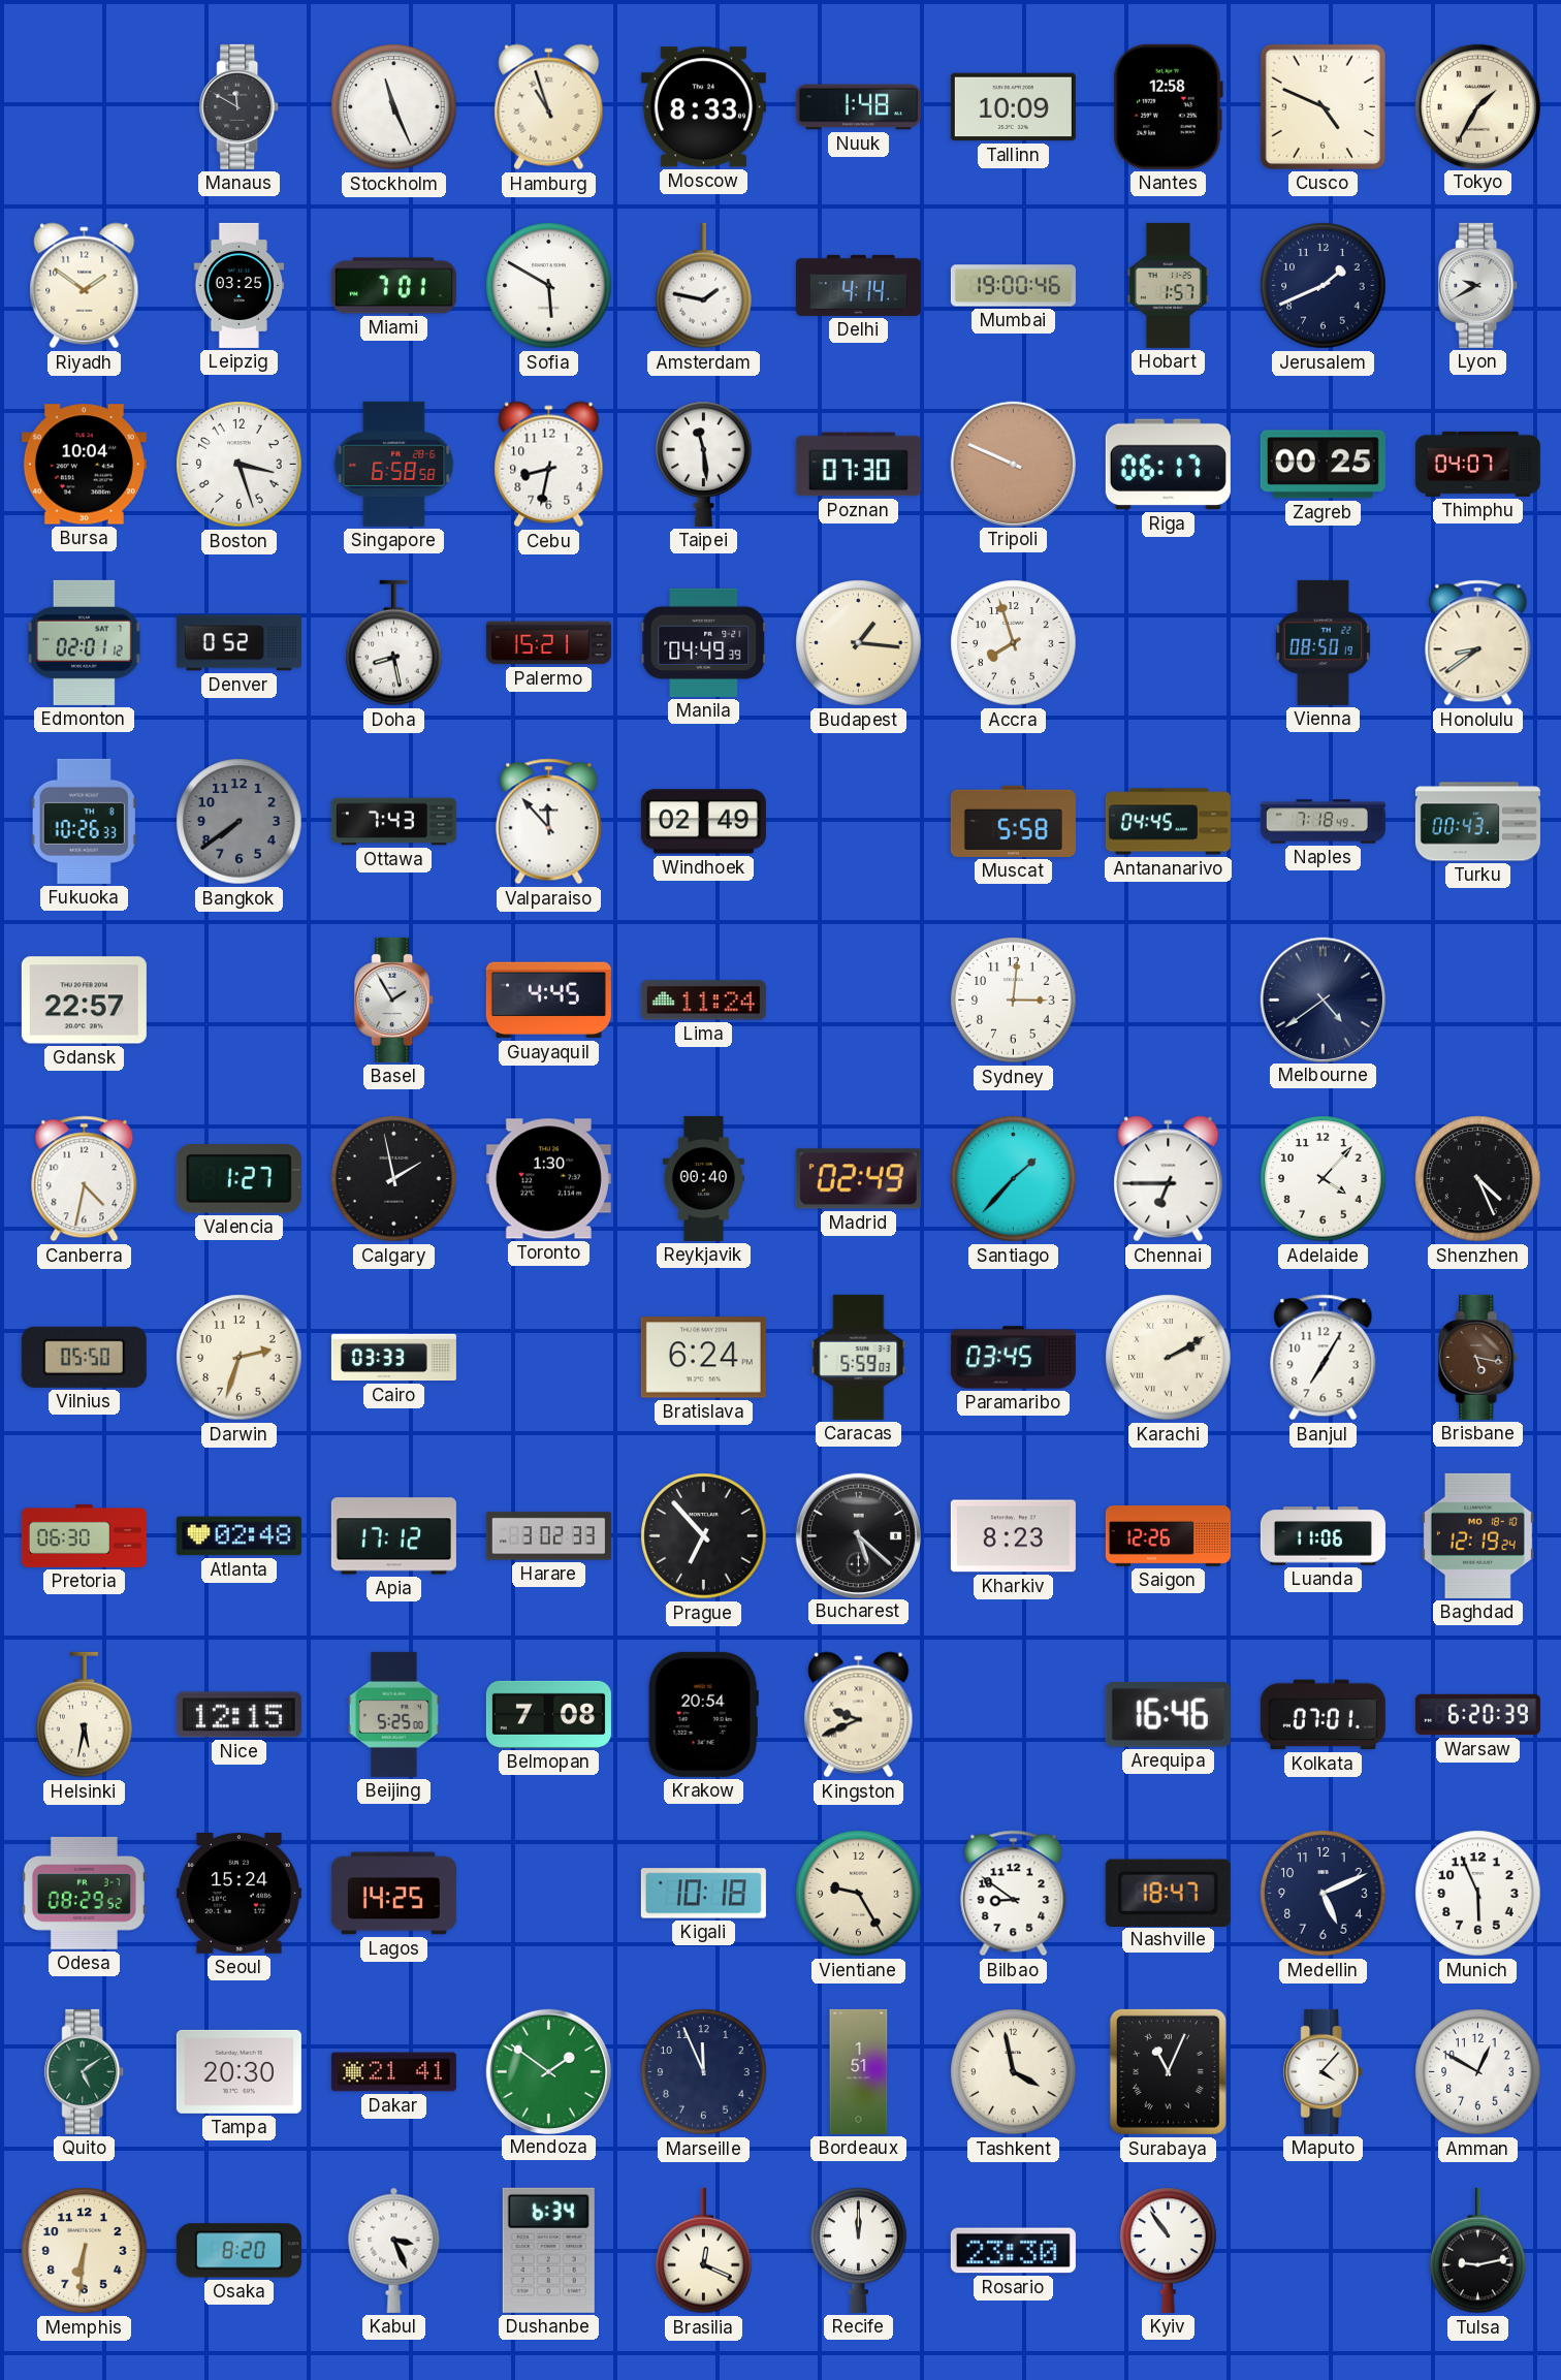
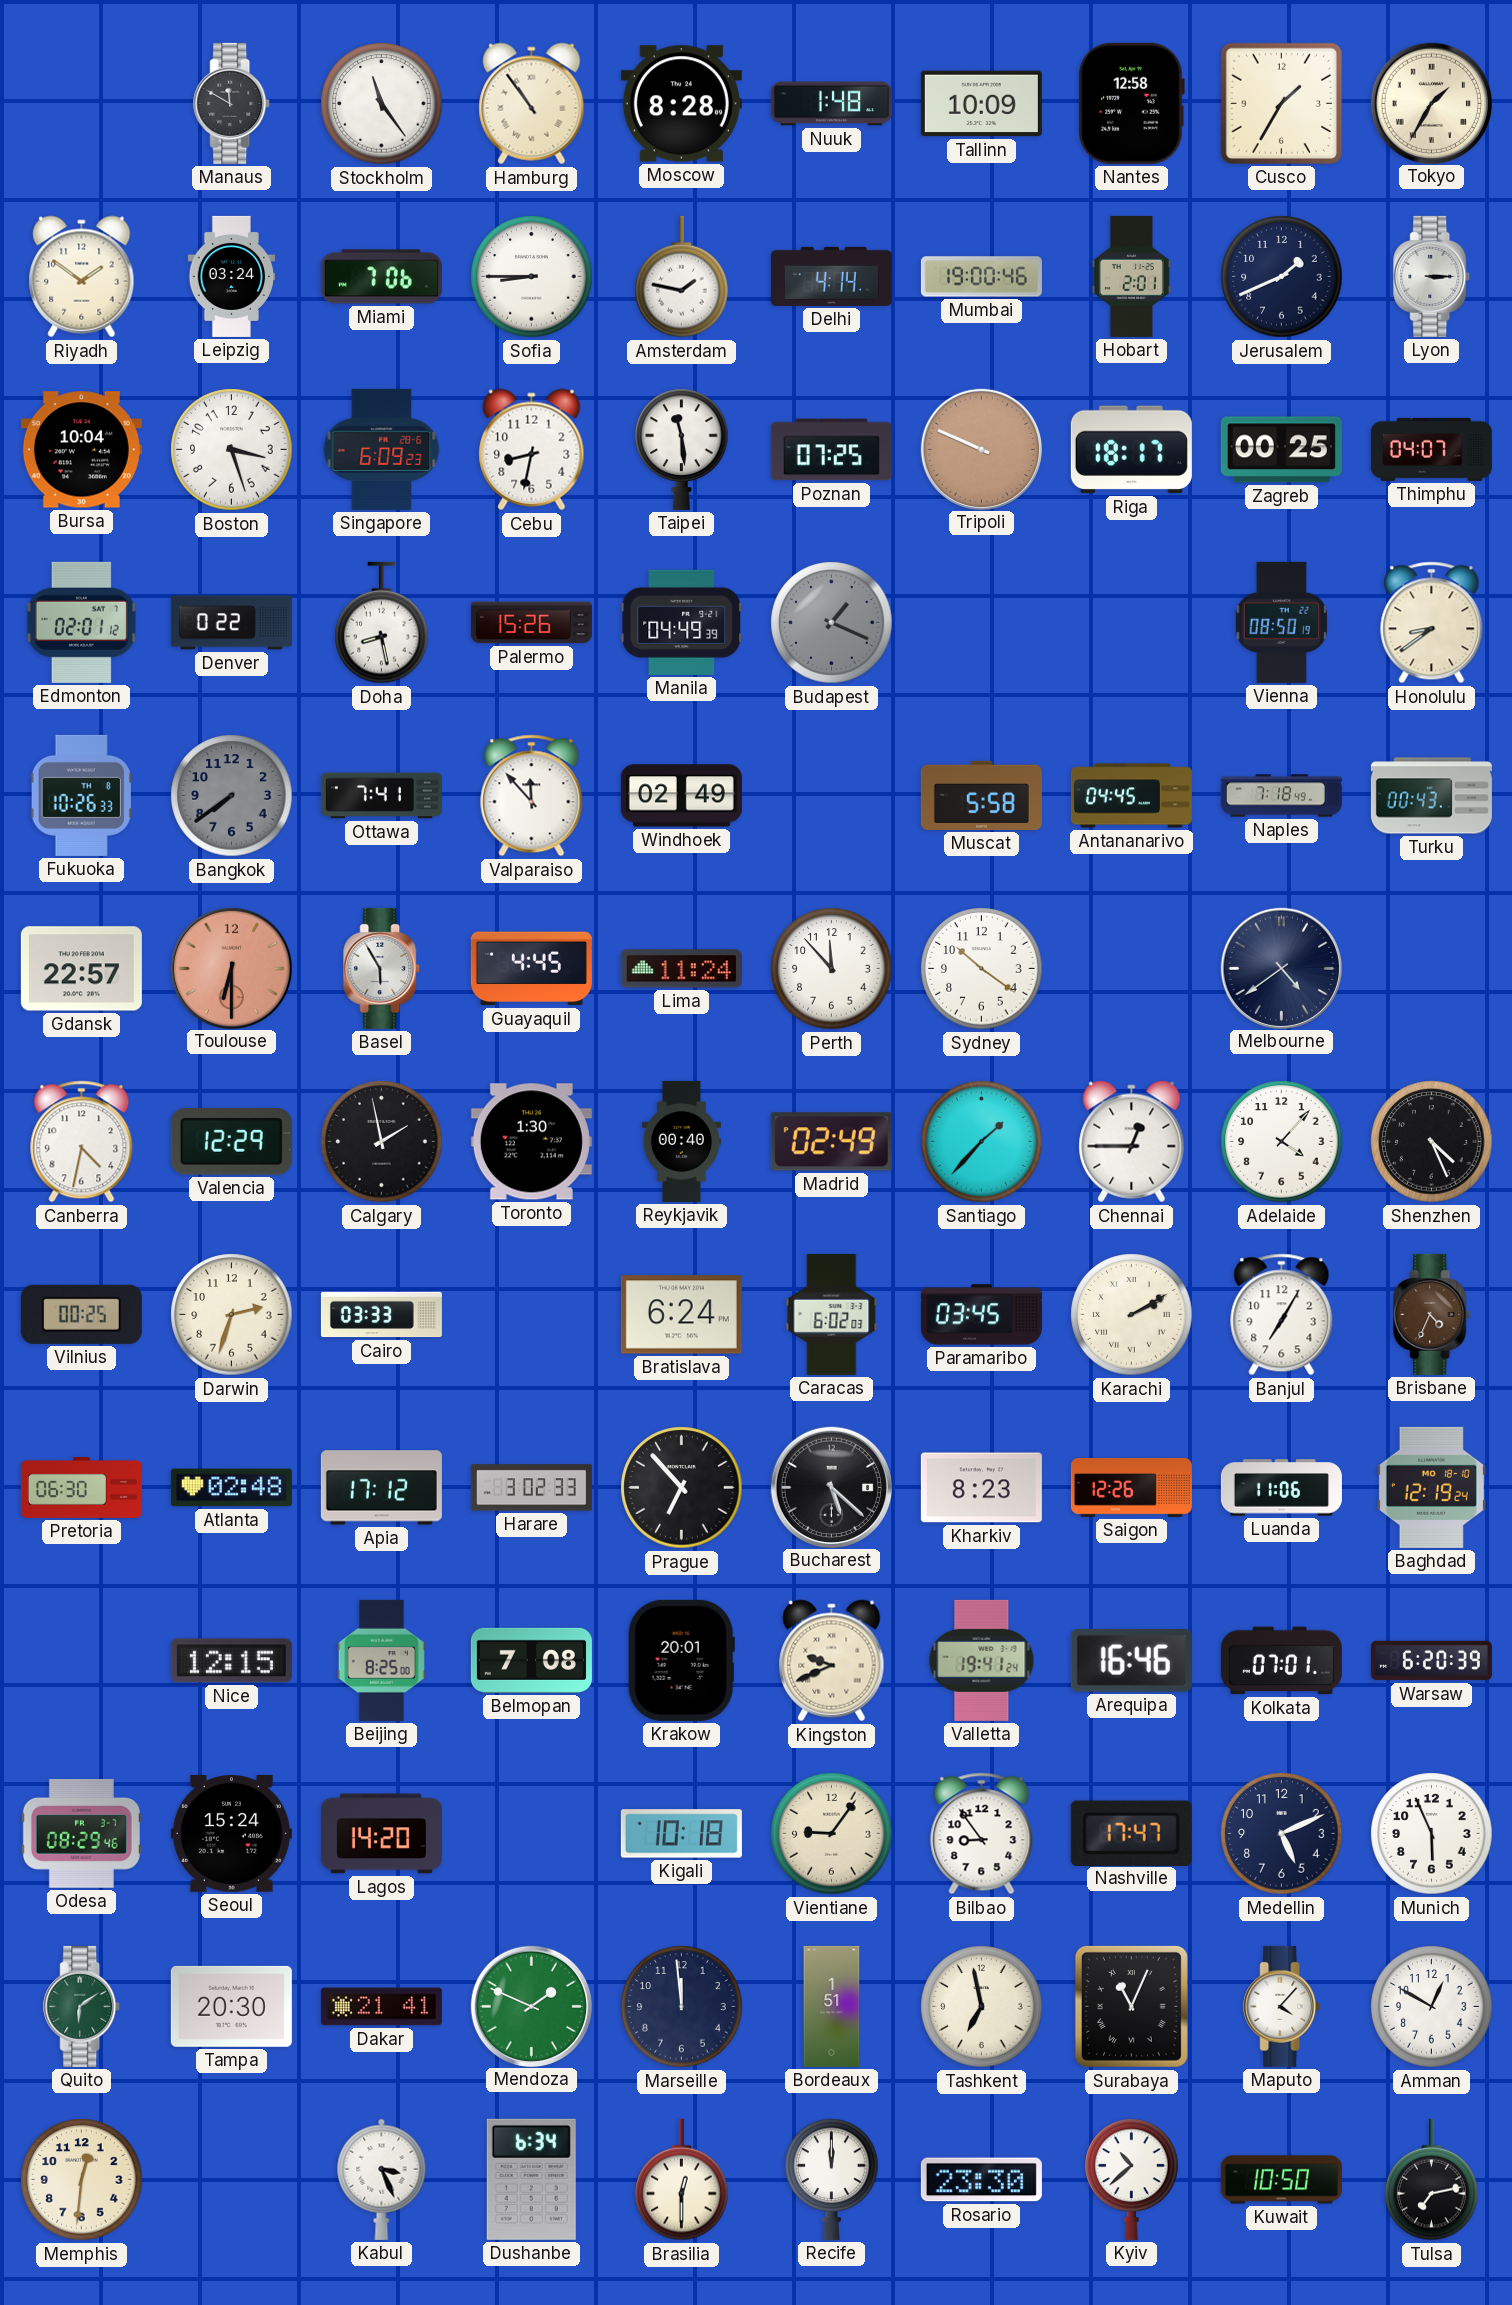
Stockholm: 11:26 -> 11:24
Hamburg: 10:57 -> 10:54
Moscow: 8:33 -> 8:28
Cusco: 4:49 -> 1:35
Leipzig: 03:25 -> 03:24
Miami: 7:01 -> 7:06
Sofia: 5:50 -> 8:45
Hobart: 1:57 -> 2:01
Lyon: 9:40 -> 3:15
Singapore: 6:58 -> 6:09
Poznan: 07:30 -> 07:25
Riga: 06:17 -> 18:17
Denver: 0:52 -> 0:22
Palermo: 15:21 -> 15:26
Budapest: 1:16 -> 1:19
Budapest dial: cream -> grey
Accra: 7:57 -> none
Ottawa: 7:43 -> 7:41
Toulouse: none -> 6:30
Basel: 1:55 -> 5:55
Perth: none -> 11:53
Sydney: 3:01 -> 10:21
Valencia: 1:27 -> 12:29
Chennai: 6:45 -> 12:45
Vilnius: 05:50 -> 00:25
Caracas: 5:59 -> 6:02
Brisbane: 5:17 -> 4:34
Helsinki: 5:32 -> none
Beijing: 5:25 -> 8:25
Krakow: 20:54 -> 20:01
Valletta: none -> 19:41
Odesa: 08:29:52 -> 08:29:46
Lagos: 14:25 -> 14:20
Vientiane: 9:25 -> 9:06
Bilbao: 8:51 -> 8:54
Nashville: 18:47 -> 17:47
Quito: 5:09 -> 6:09
Mendoza: 1:51 -> 1:49
Marseille: 11:56 -> 11:59
Tashkent: 3:58 -> 6:58
Memphis: 6:31 -> 12:31
Osaka: 8:20 -> none
Brasilia: 12:19 -> 12:30
Kyiv: 10:54 -> 10:38
Kuwait: none -> 10:50
Tulsa: 9:13 -> 7:13
